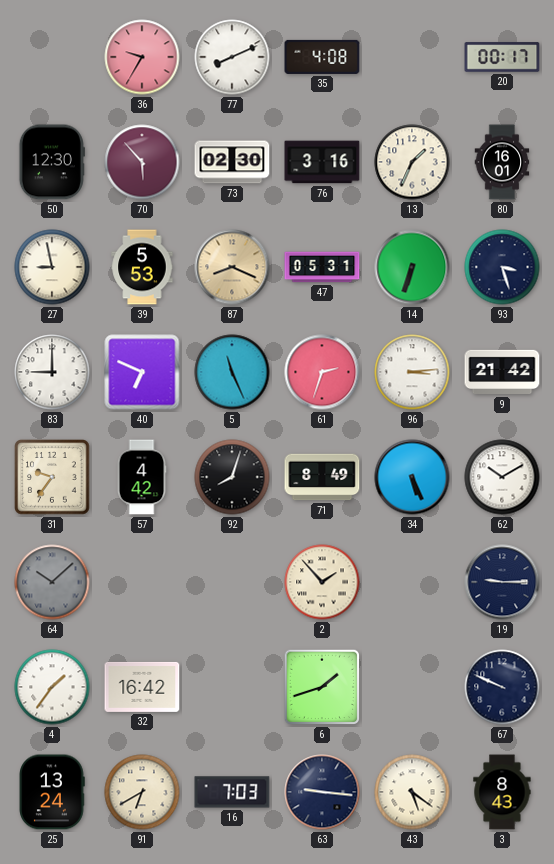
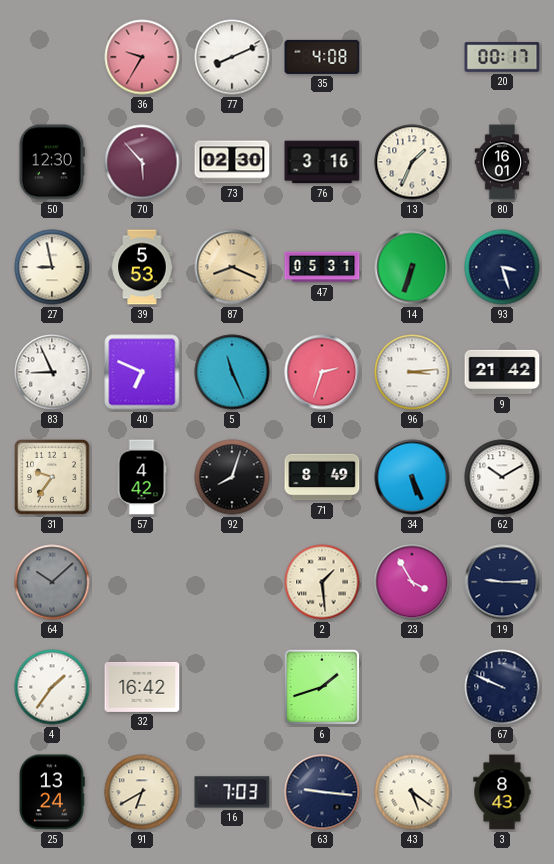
83: 9:00 -> 8:56
2: 1:53 -> 1:29
23: none -> 3:55
